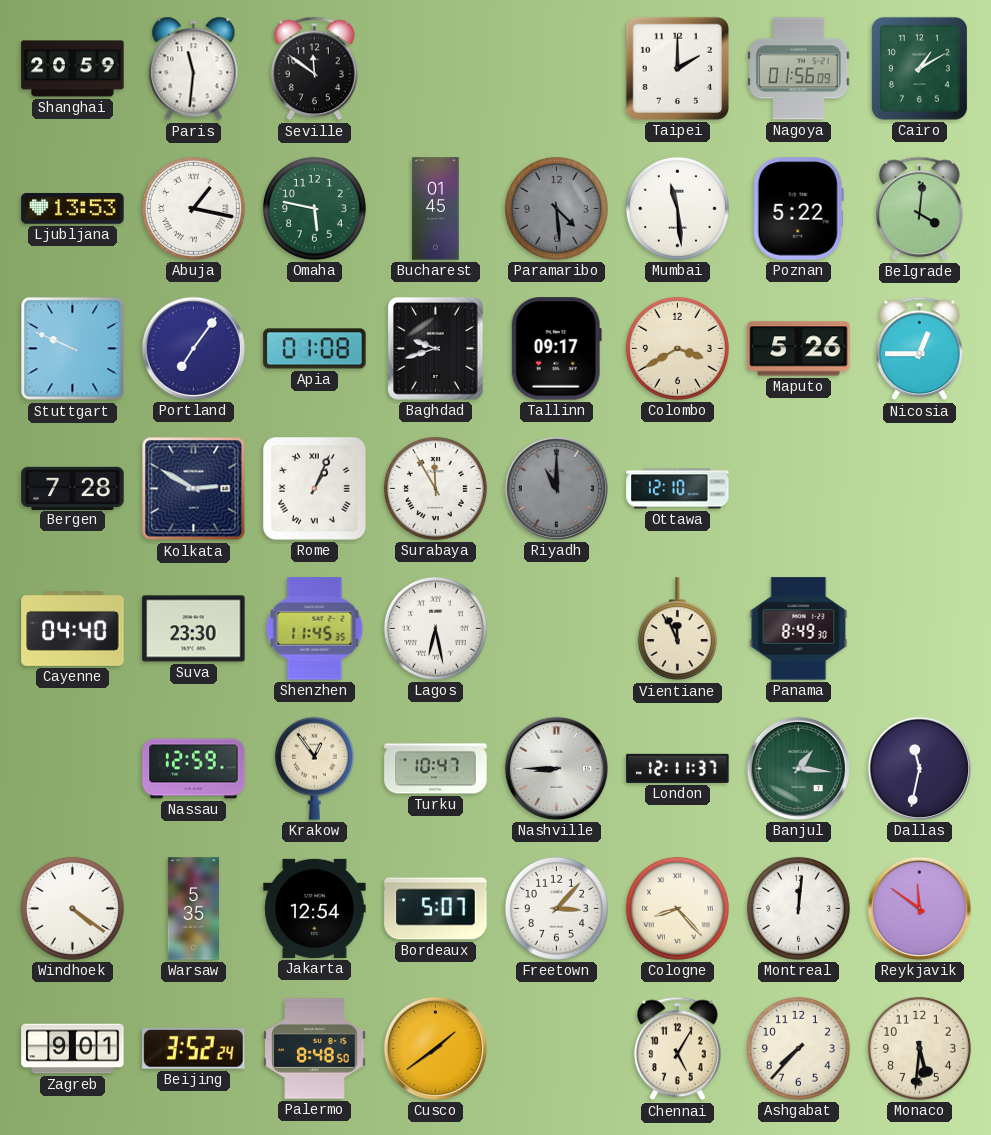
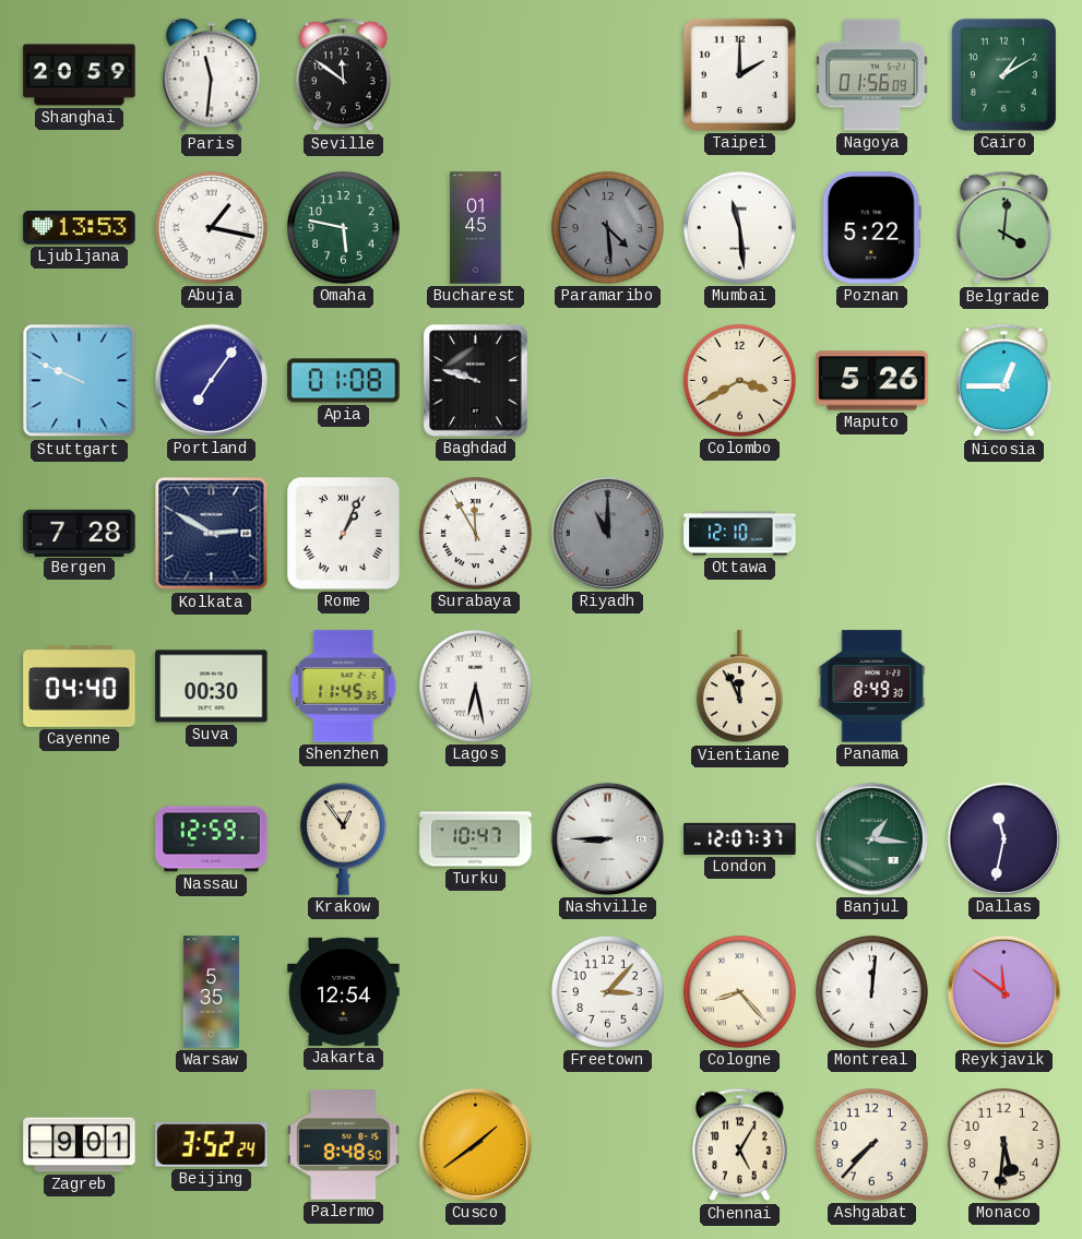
Baghdad: 9:42 -> 9:48
Tallinn: 09:17 -> none
Suva: 23:30 -> 00:30
London: 12:11 -> 12:07
Windhoek: 4:21 -> none
Bordeaux: 5:07 -> none
